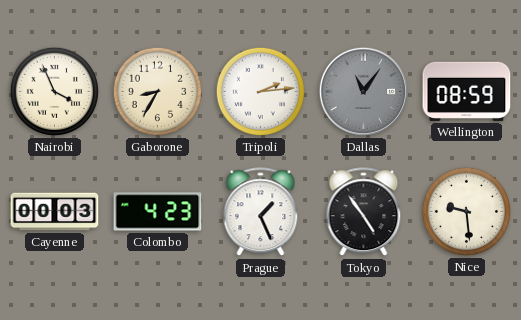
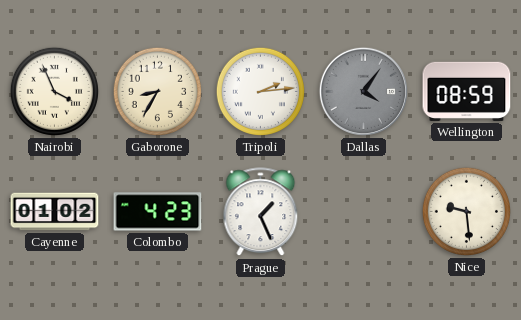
Dallas: 11:06 -> 4:06
Cayenne: 00:03 -> 01:02
Tokyo: 4:54 -> none
